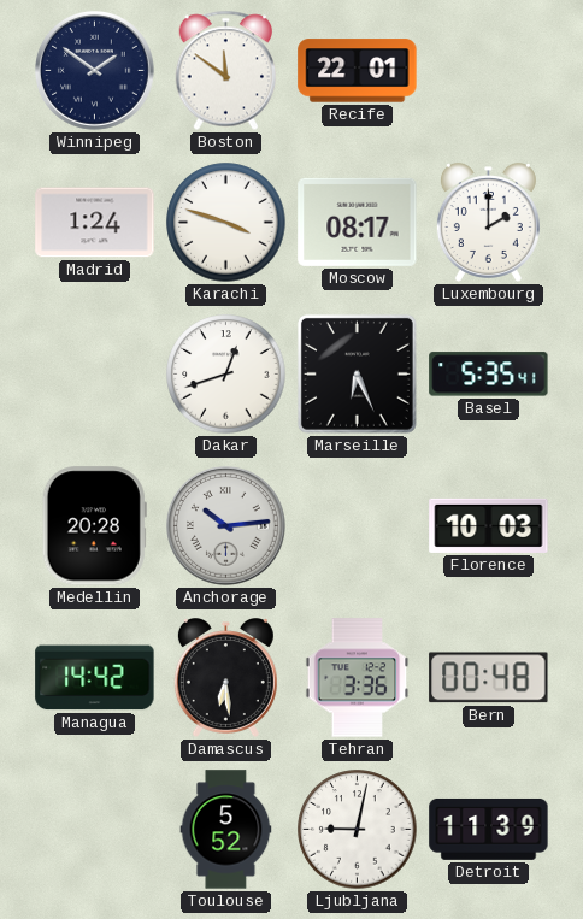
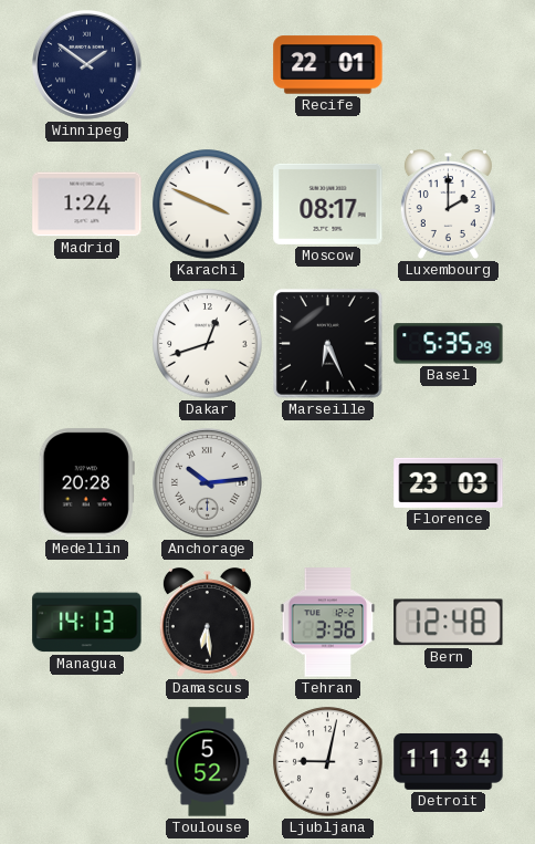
Boston: 11:51 -> none
Karachi: 3:48 -> 3:49
Basel: 5:35:41 -> 5:35:29
Florence: 10:03 -> 23:03
Managua: 14:42 -> 14:13
Bern: 00:48 -> 12:48
Detroit: 11:39 -> 11:34
